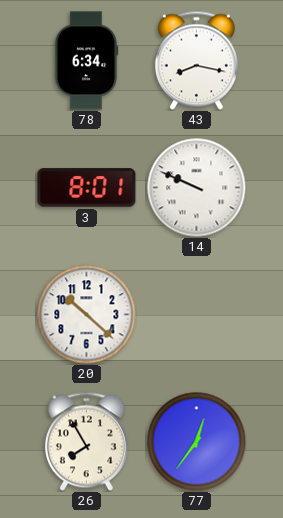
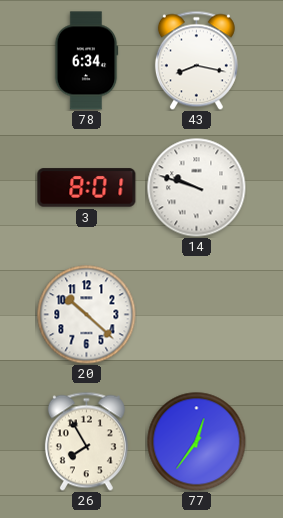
14: 9:49 -> 9:48
